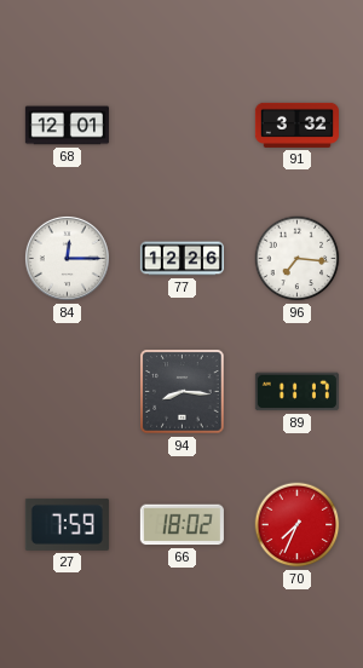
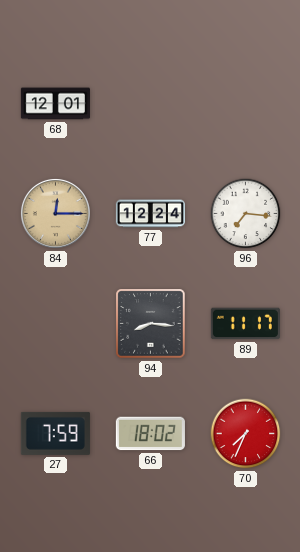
91: 3:32 -> none
84 dial: white -> champagne
77: 12:26 -> 12:24
